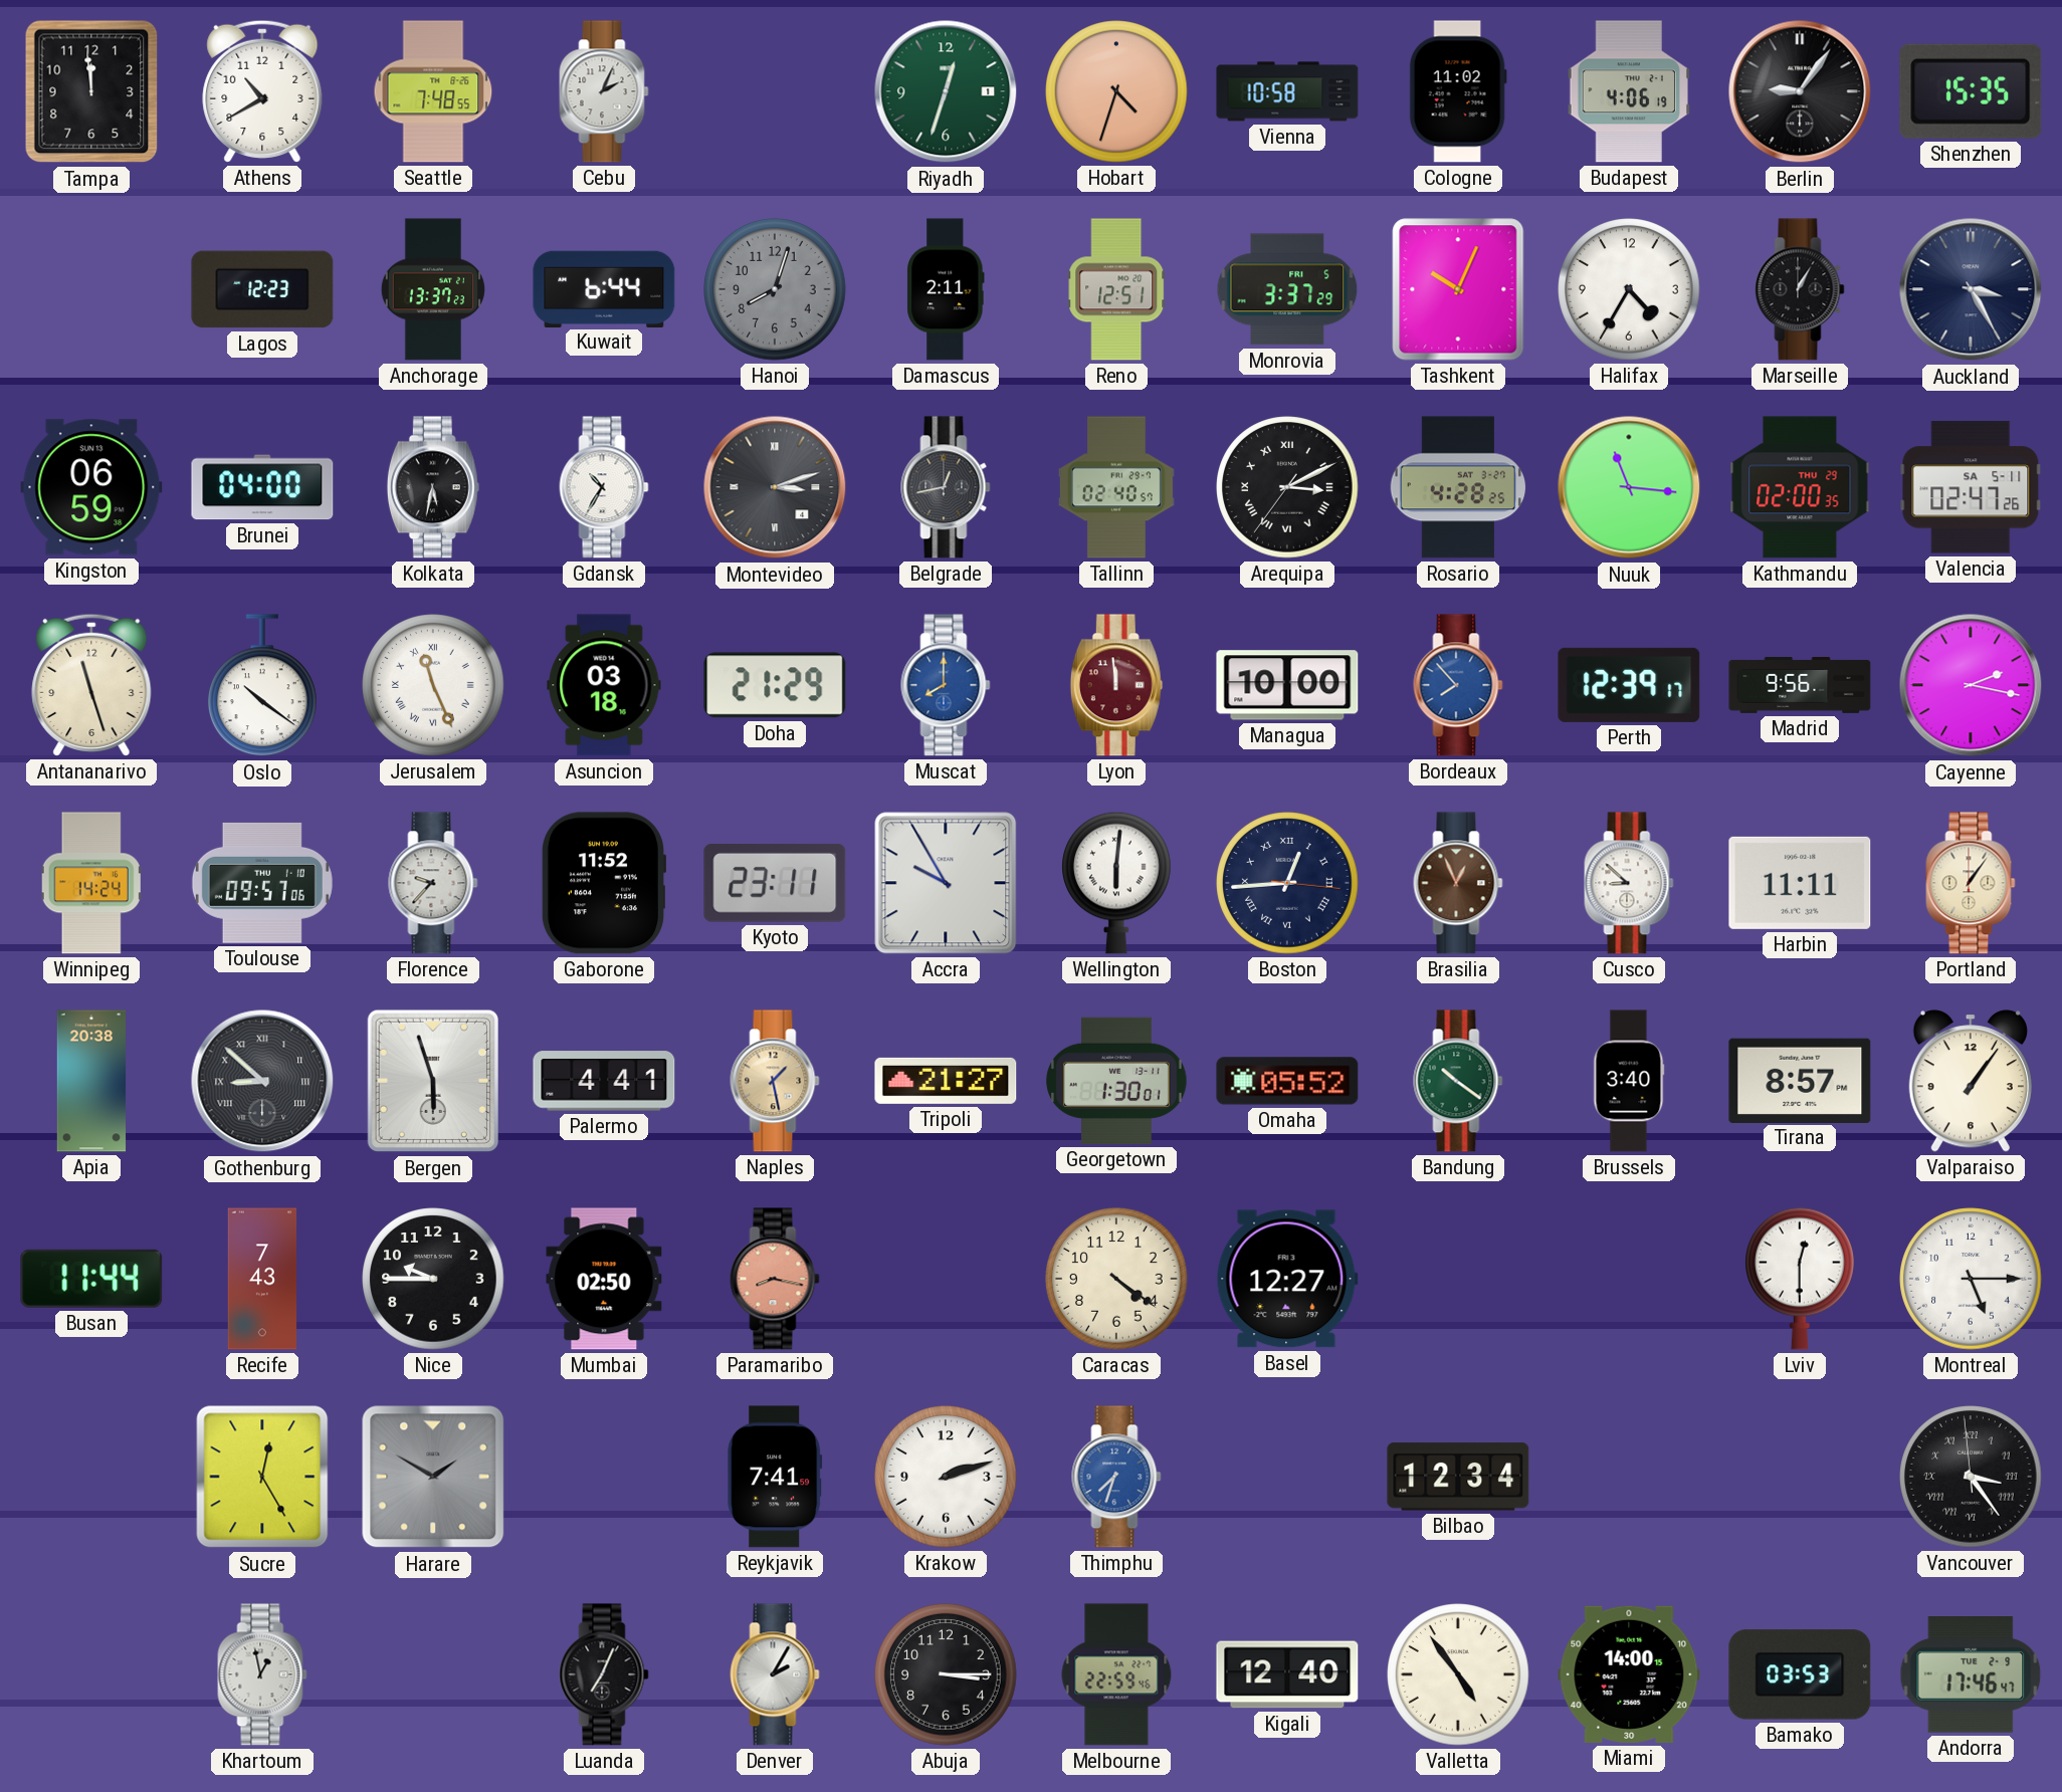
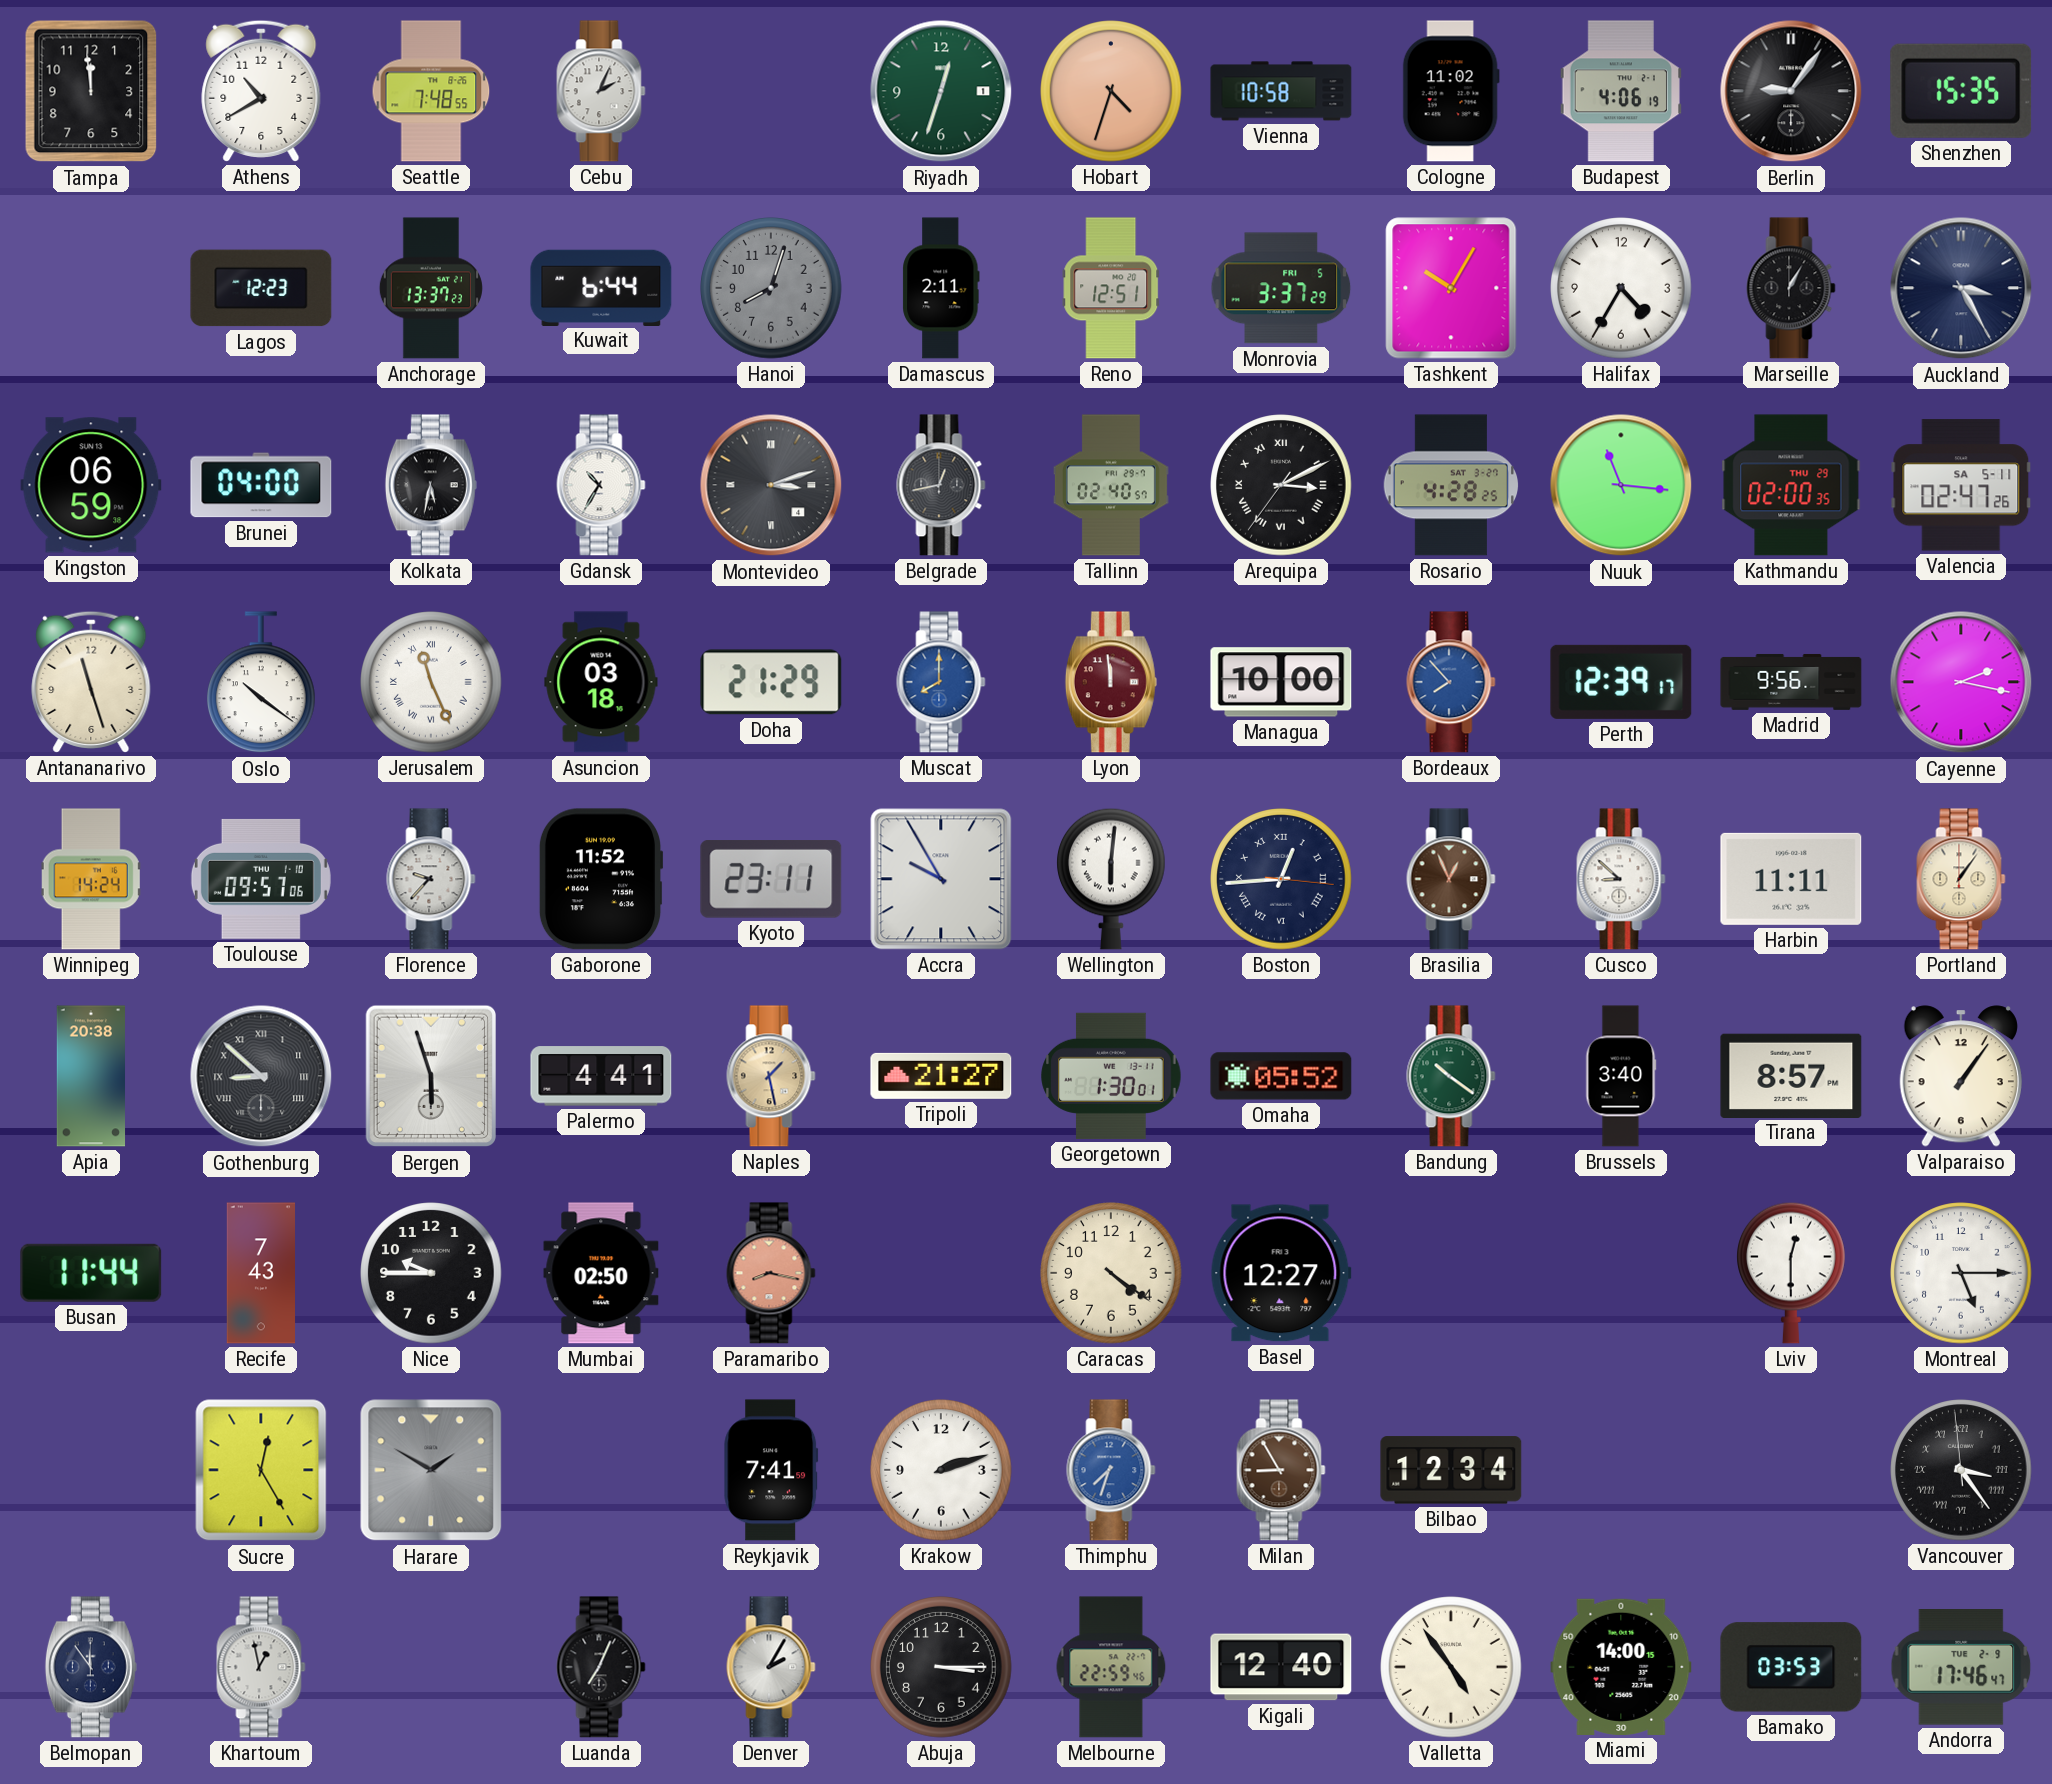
Tashkent: 10:04 -> 10:05
Milan: none -> 8:55
Belmopan: none -> 11:54
